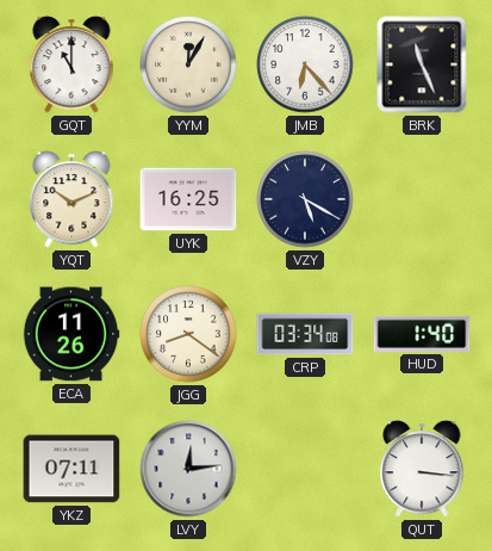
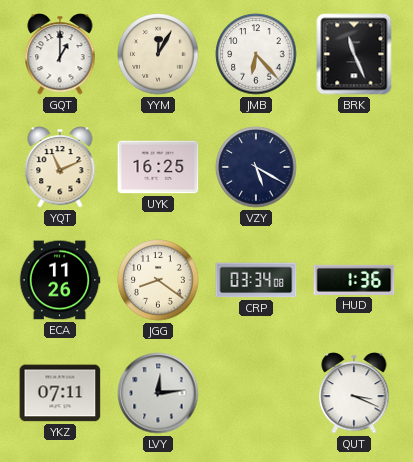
GQT: 11:00 -> 1:00
YQT: 10:11 -> 11:11
HUD: 1:40 -> 1:36
QUT: 3:16 -> 3:19
